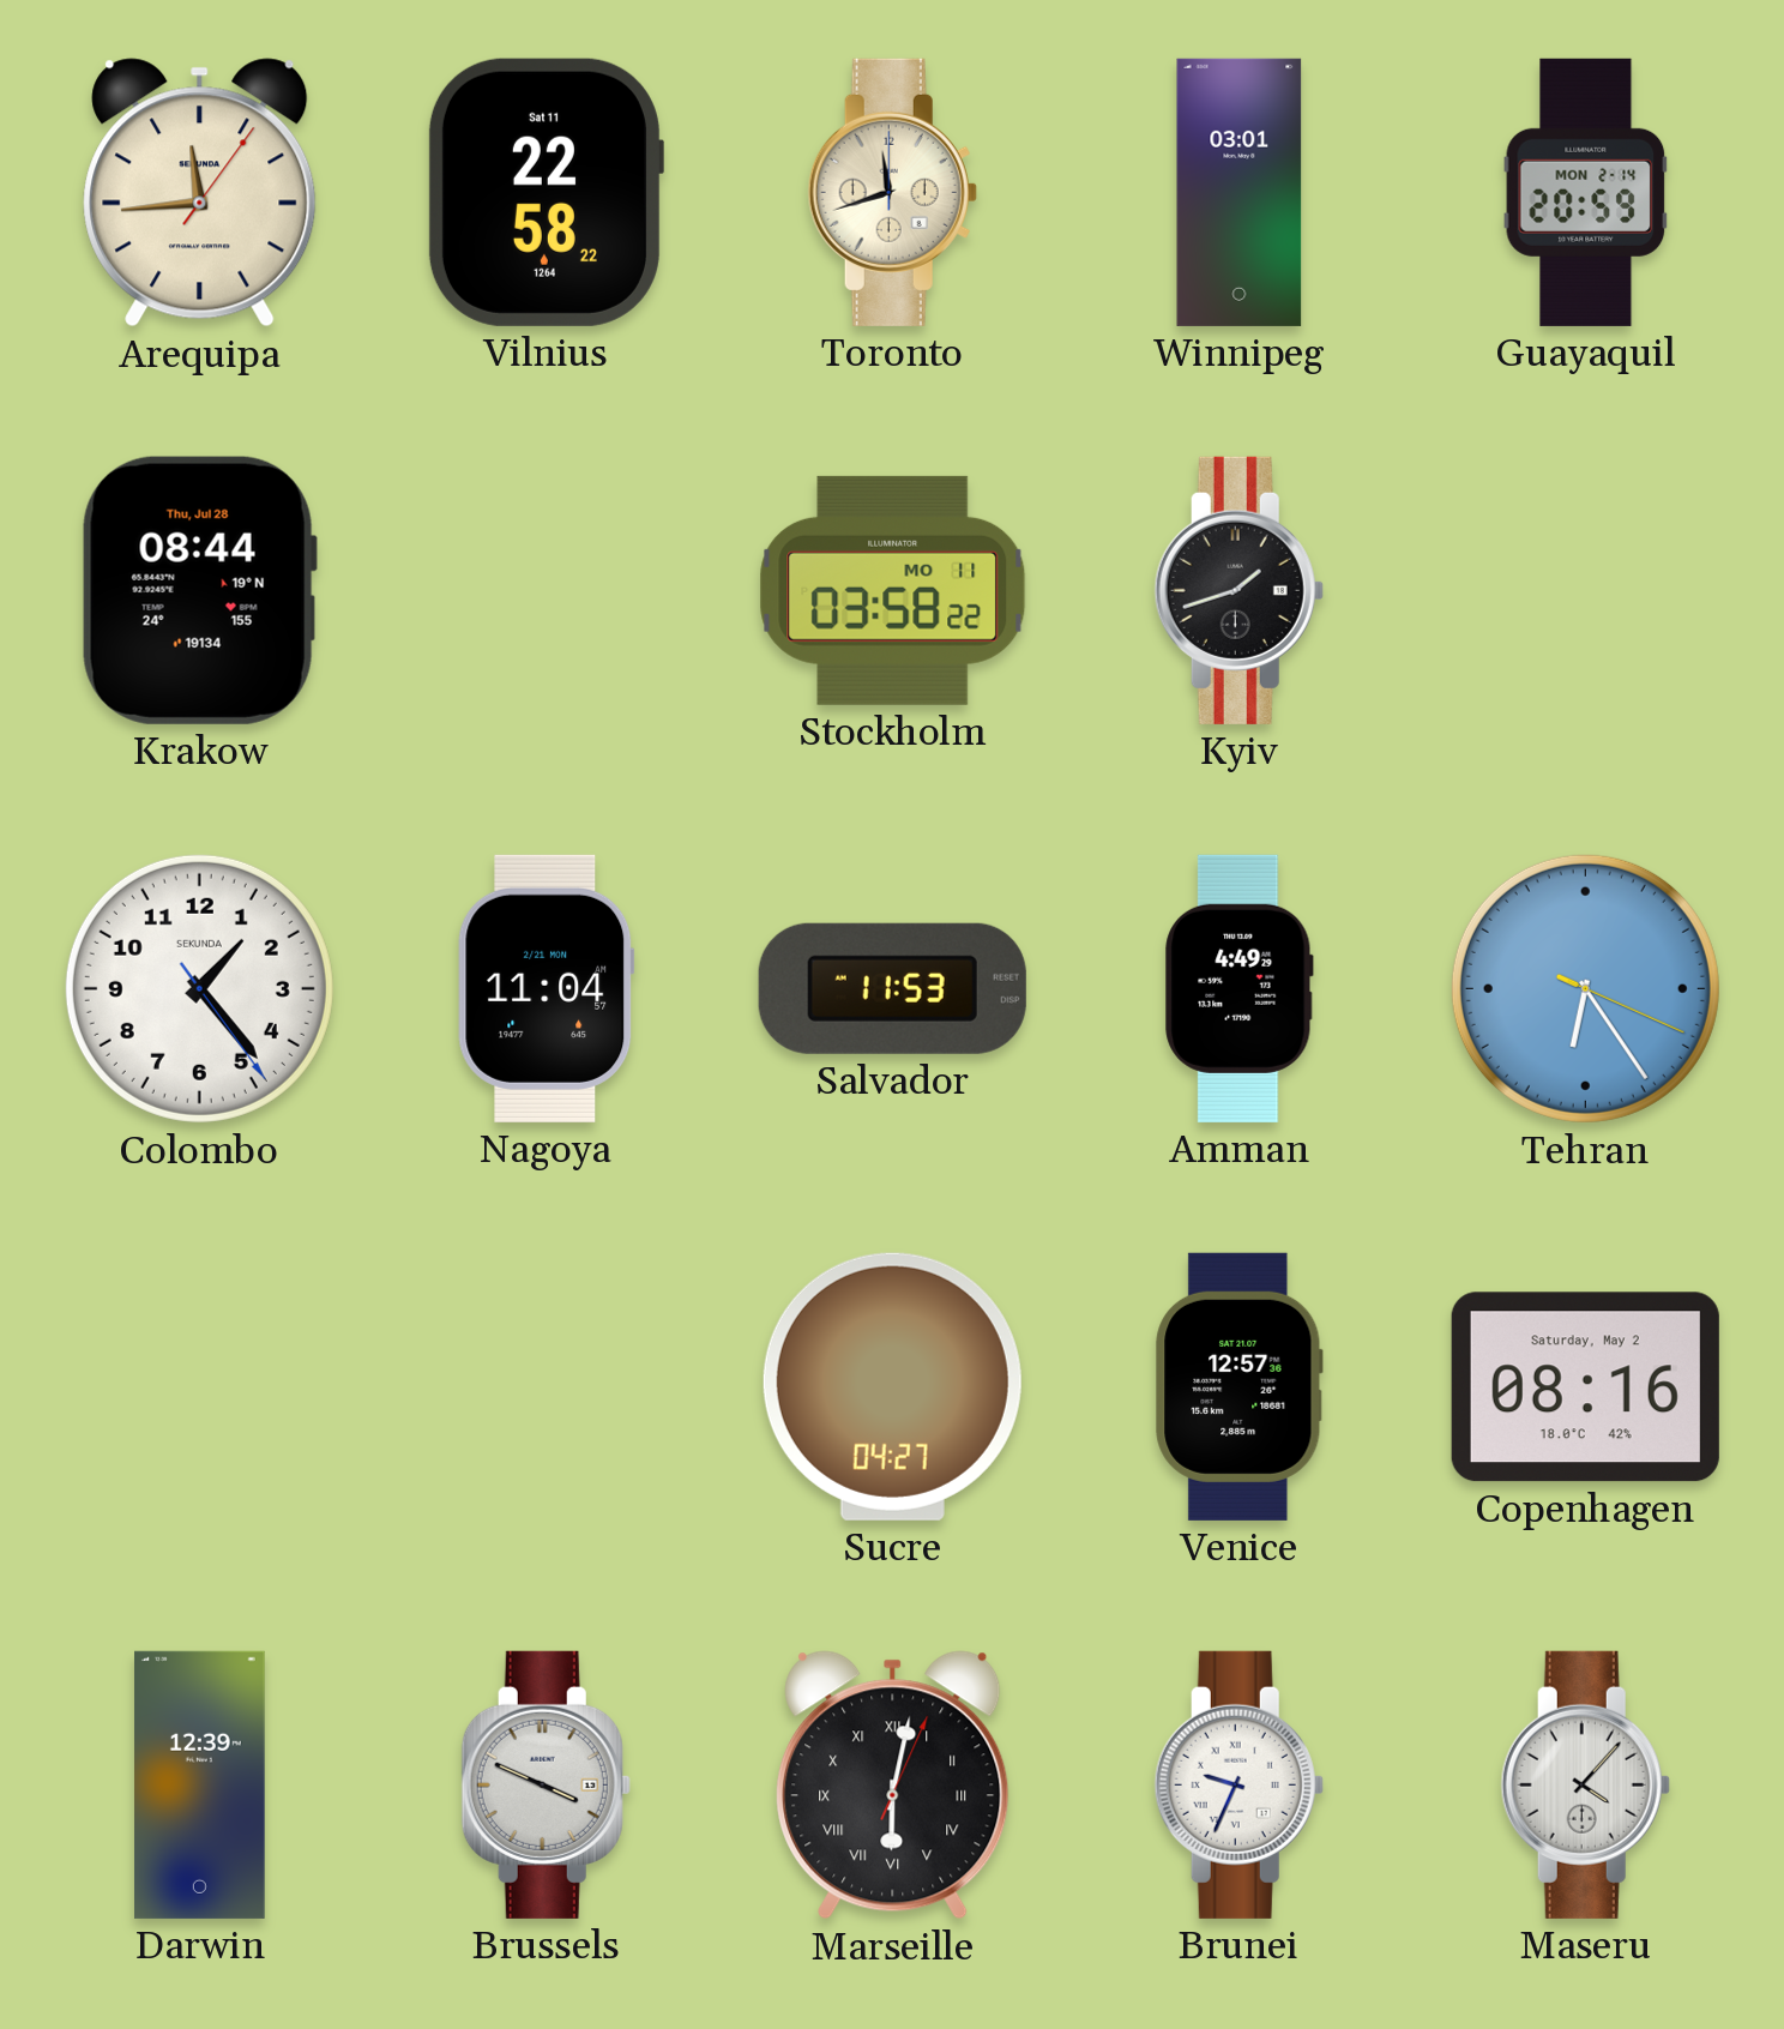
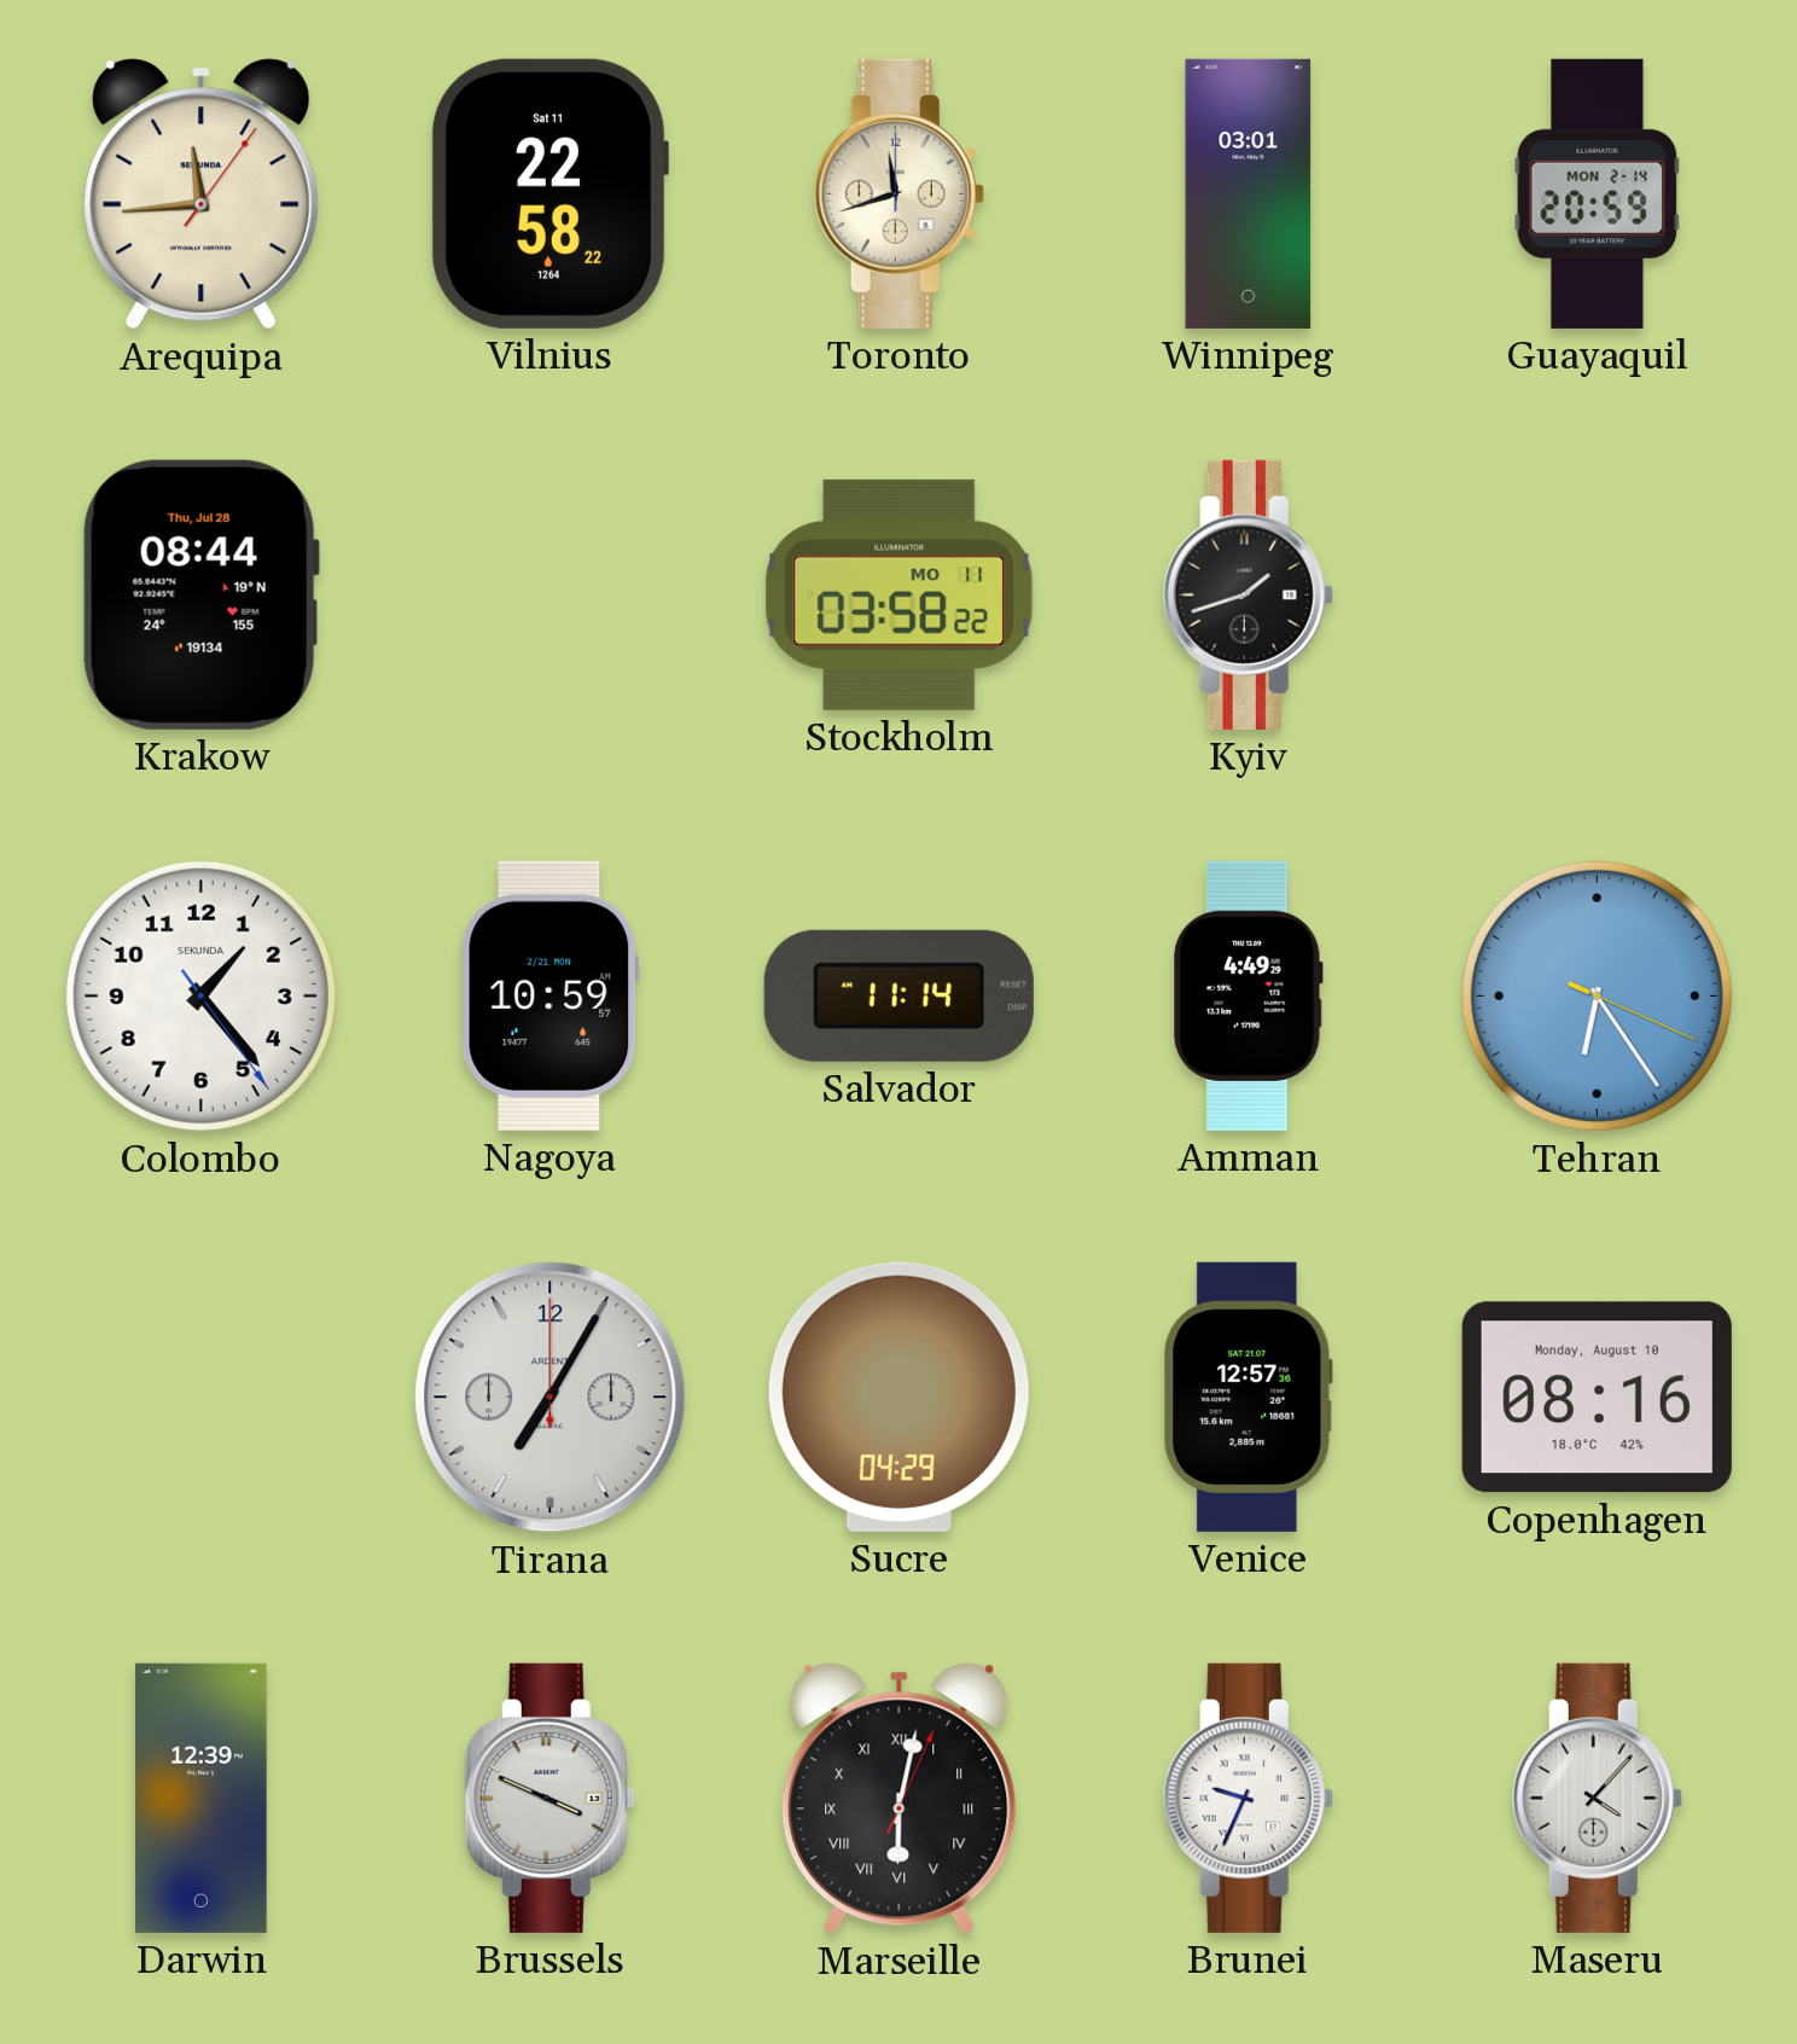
Nagoya: 11:04 -> 10:59
Salvador: 11:53 -> 11:14
Tirana: none -> 7:05
Sucre: 04:27 -> 04:29
Copenhagen date: Saturday, May 2 -> Monday, August 10
